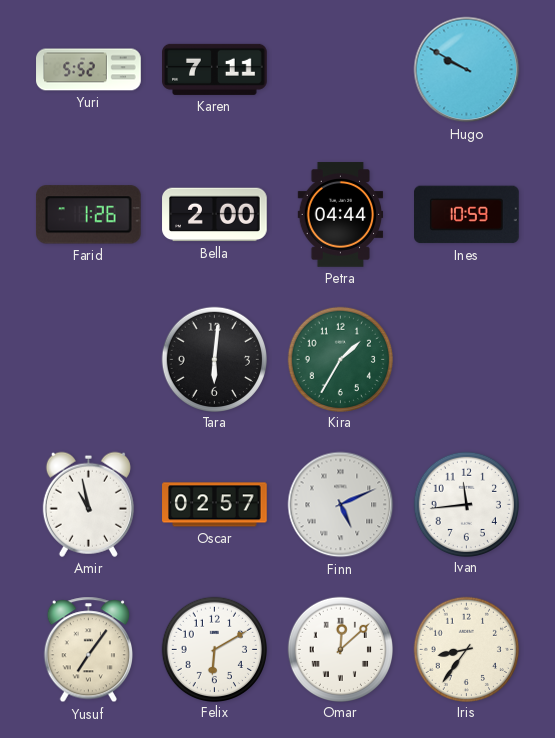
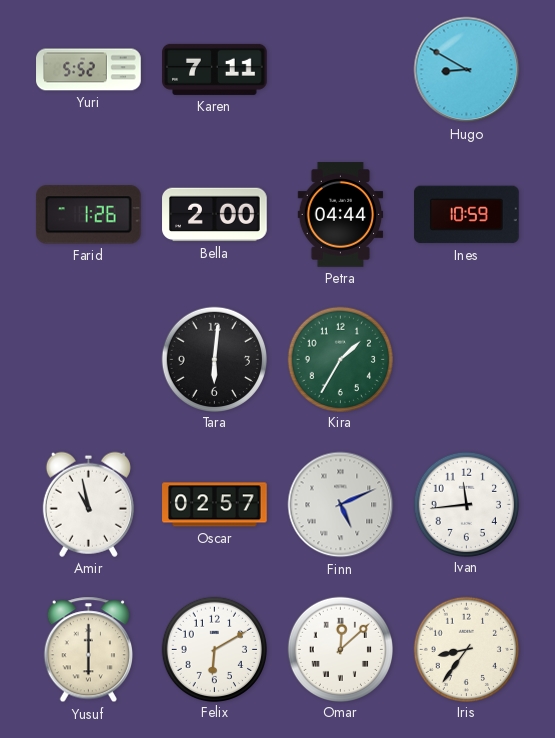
Hugo: 9:50 -> 8:50
Yusuf: 7:06 -> 6:00
